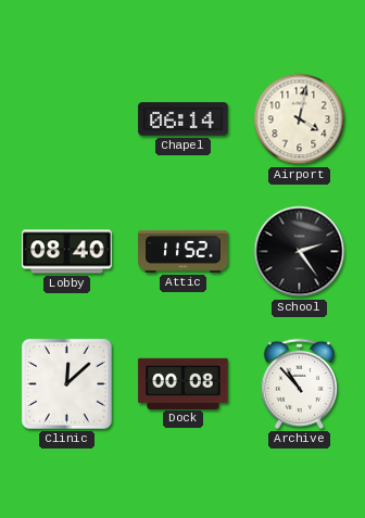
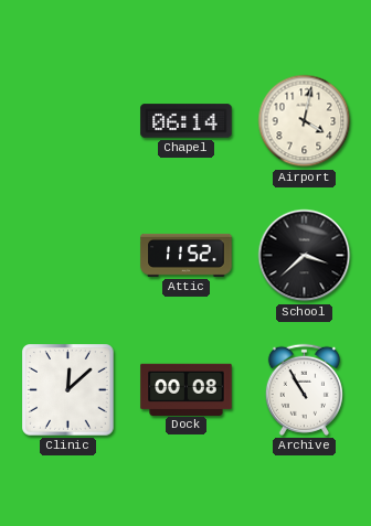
Lobby: 08:40 -> none
School: 2:24 -> 3:38
Archive: 10:53 -> 10:55
